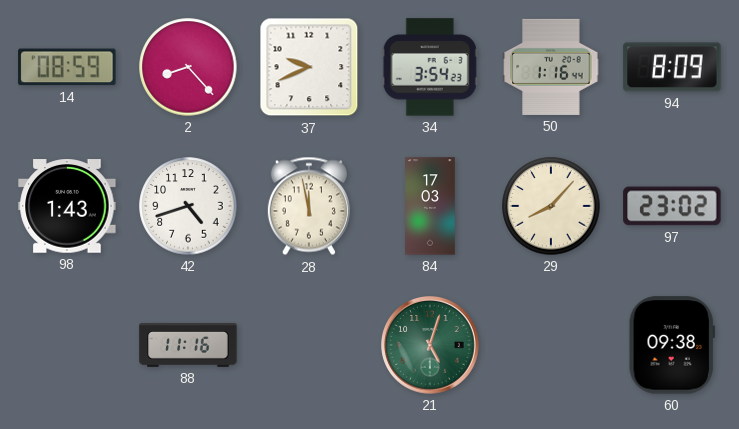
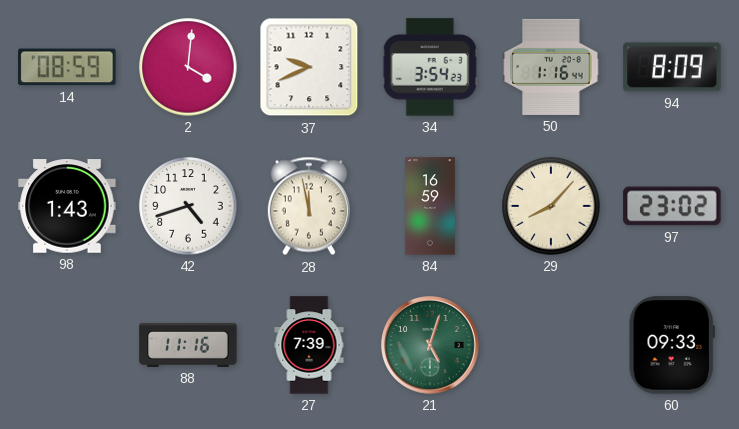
2: 8:23 -> 4:01
84: 17:03 -> 16:59
27: none -> 7:39
60: 09:38 -> 09:33
